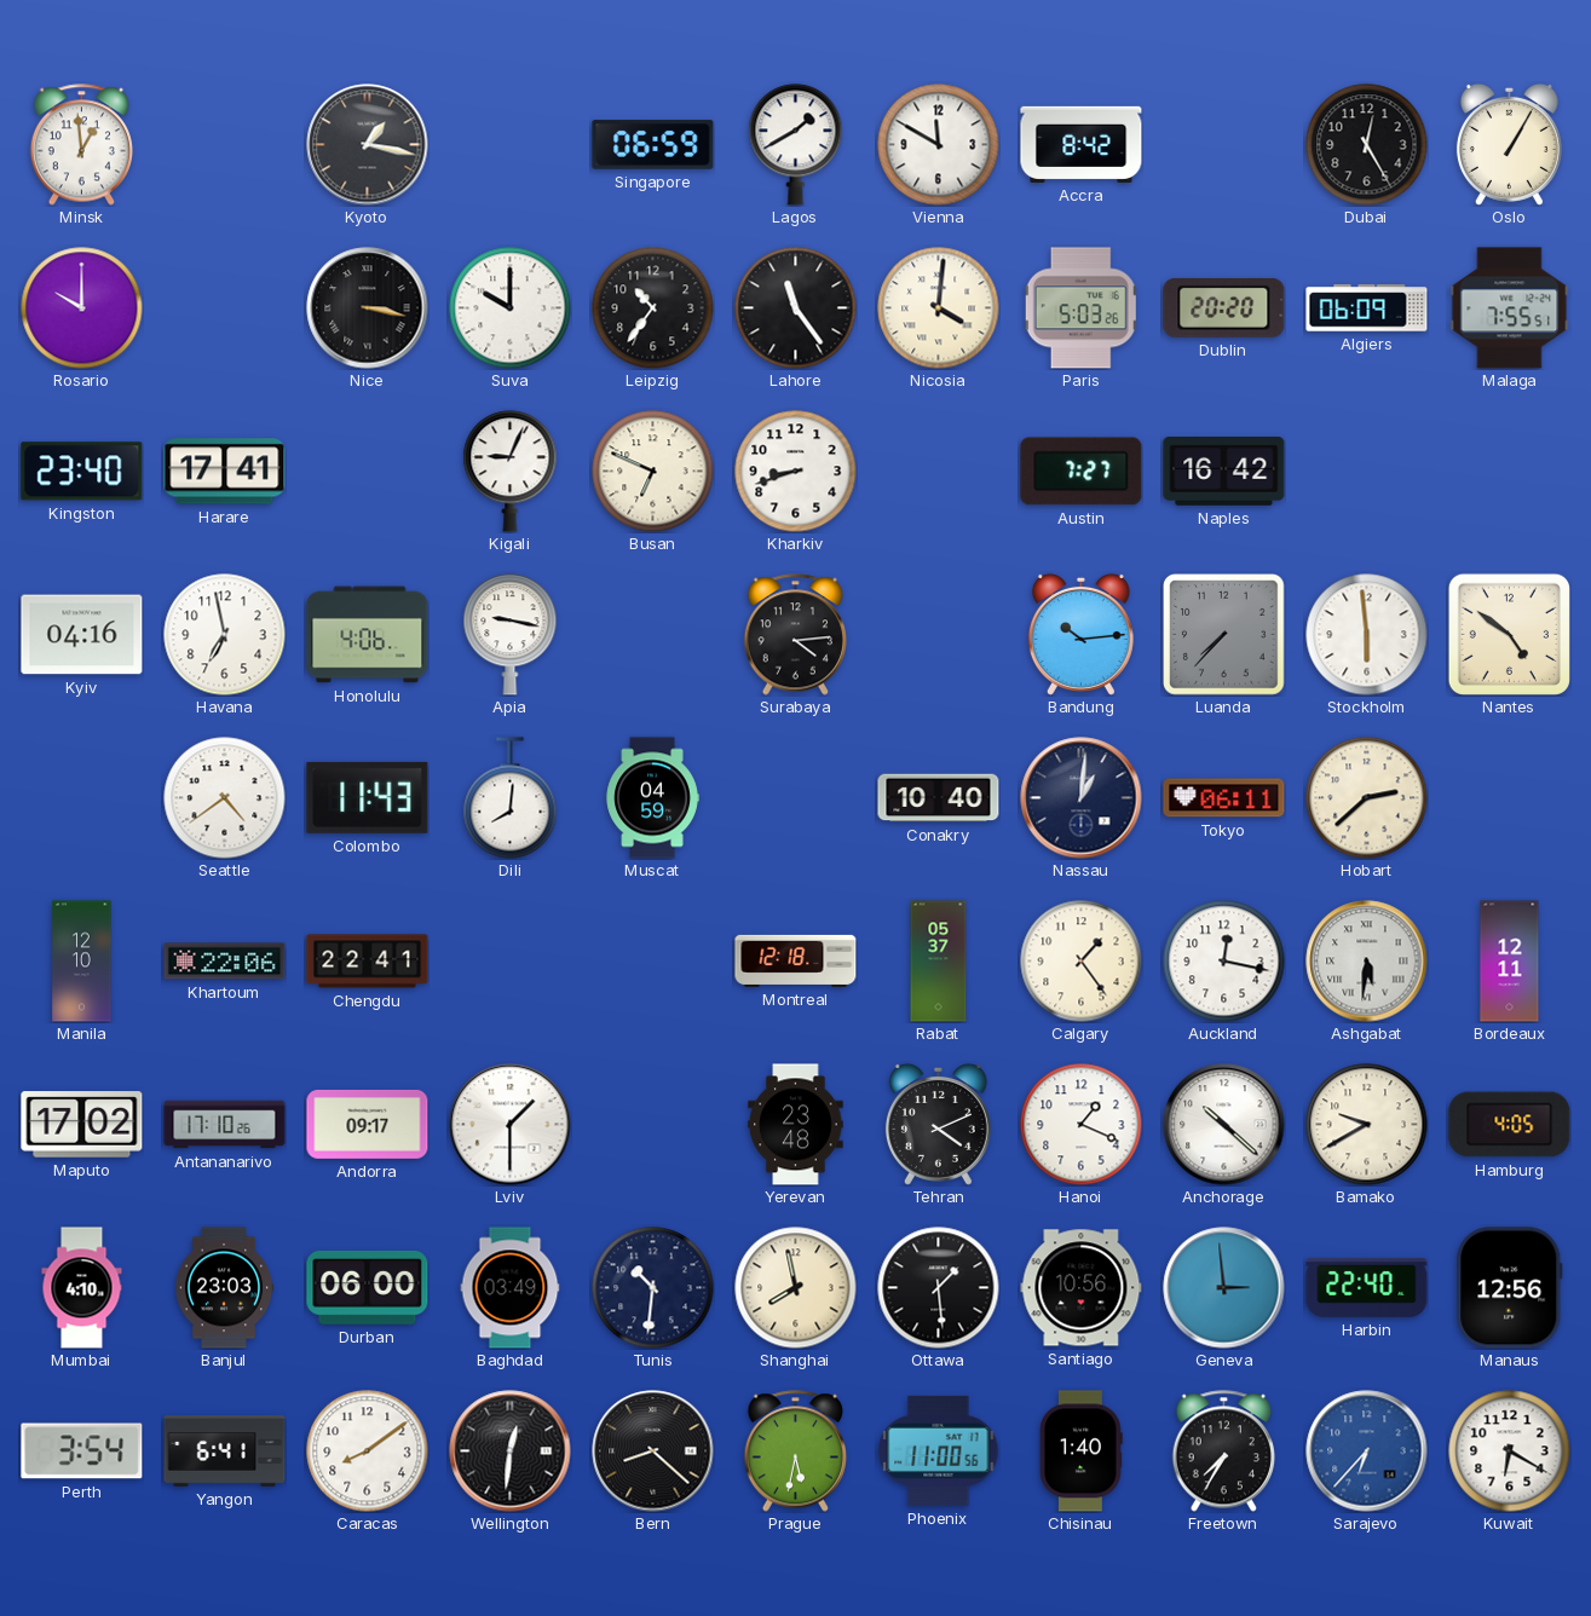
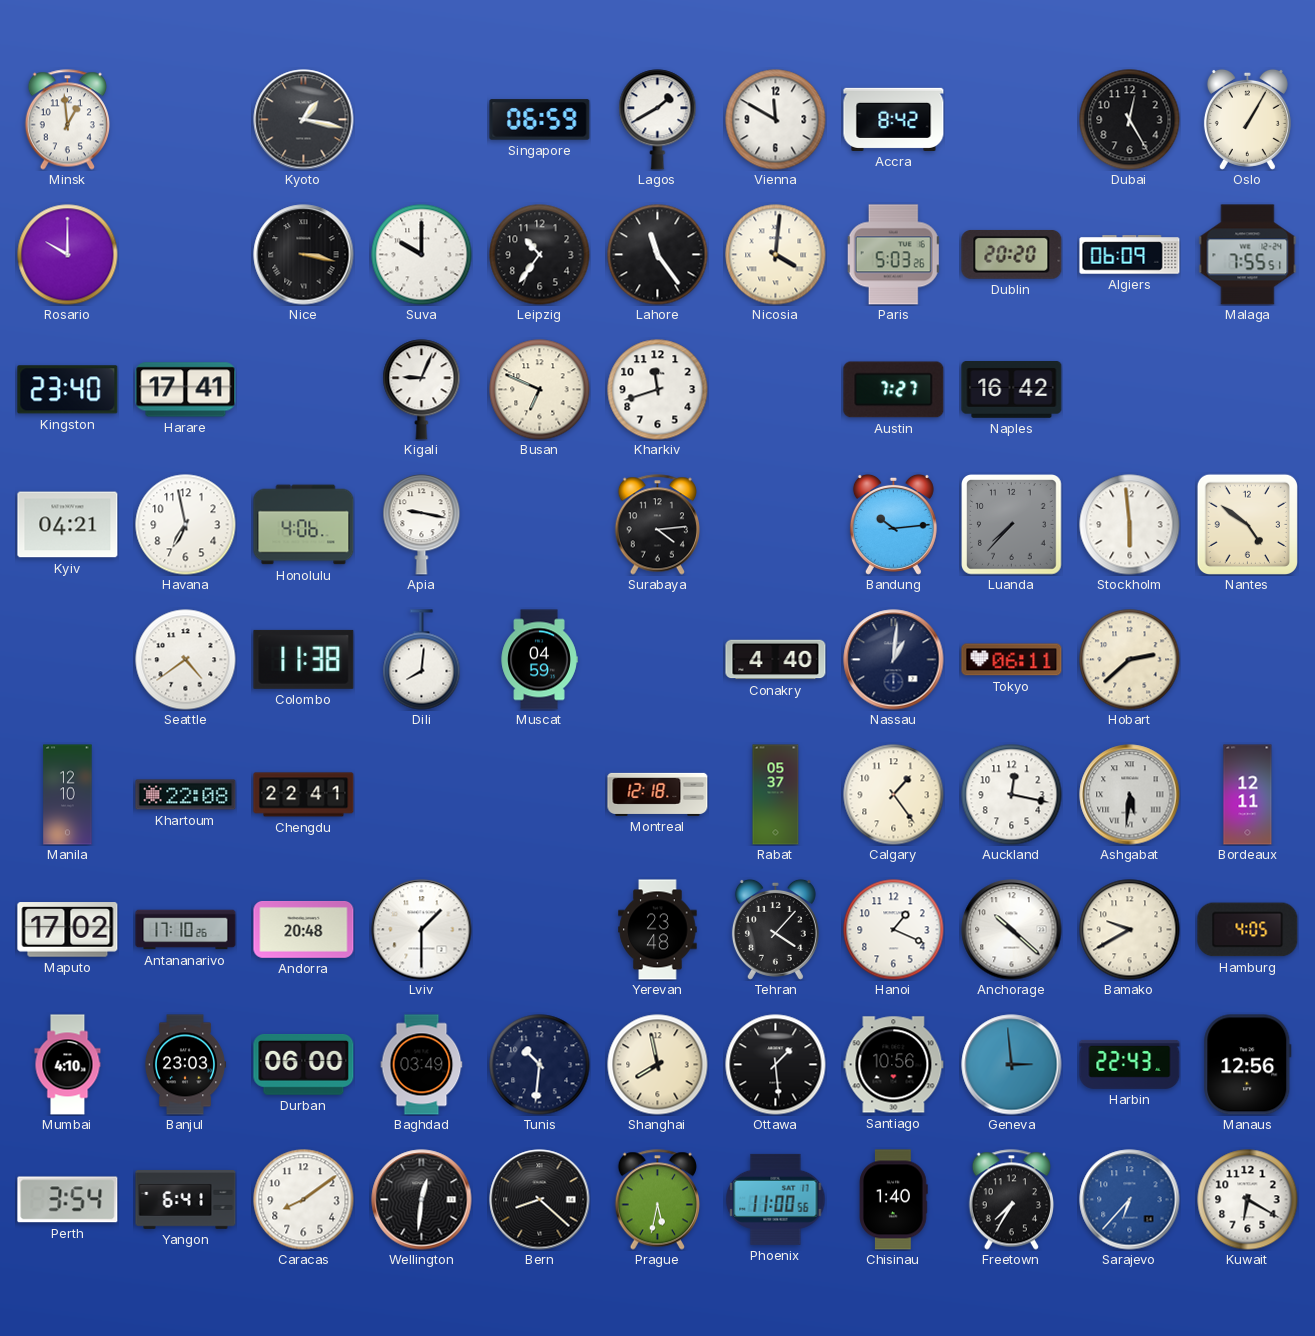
Kharkiv: 8:42 -> 11:42
Kyiv: 04:16 -> 04:21
Colombo: 11:43 -> 11:38
Conakry: 10:40 -> 4:40
Khartoum: 22:06 -> 22:08
Andorra: 09:17 -> 20:48
Tehran: 4:11 -> 4:07
Harbin: 22:40 -> 22:43
